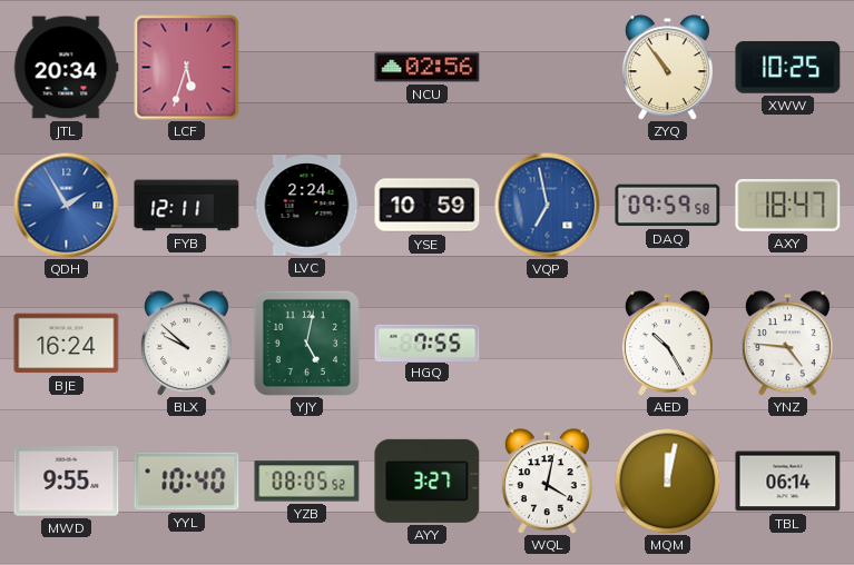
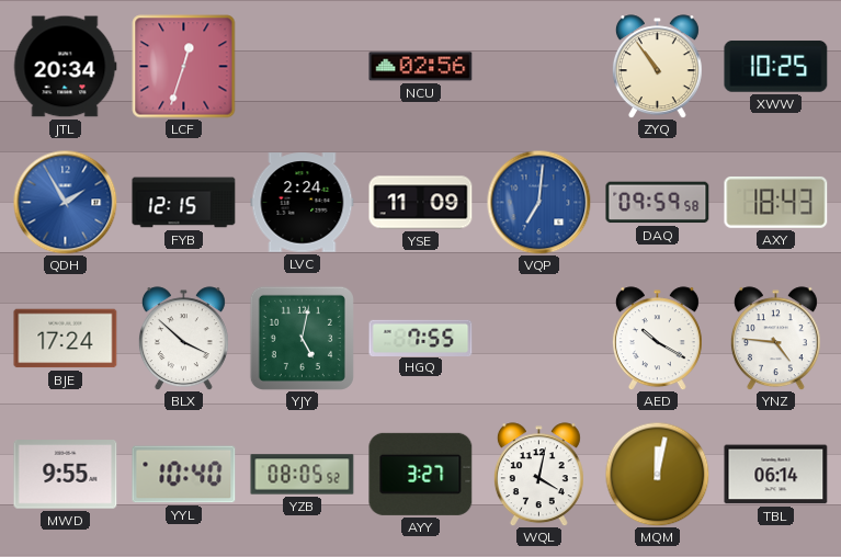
LCF: 5:33 -> 12:33
FYB: 12:11 -> 12:15
YSE: 10:59 -> 11:09
VQP: 6:58 -> 7:01
AXY: 18:47 -> 18:43
BJE: 16:24 -> 17:24
BLX: 9:52 -> 3:52
AED: 10:25 -> 10:20
